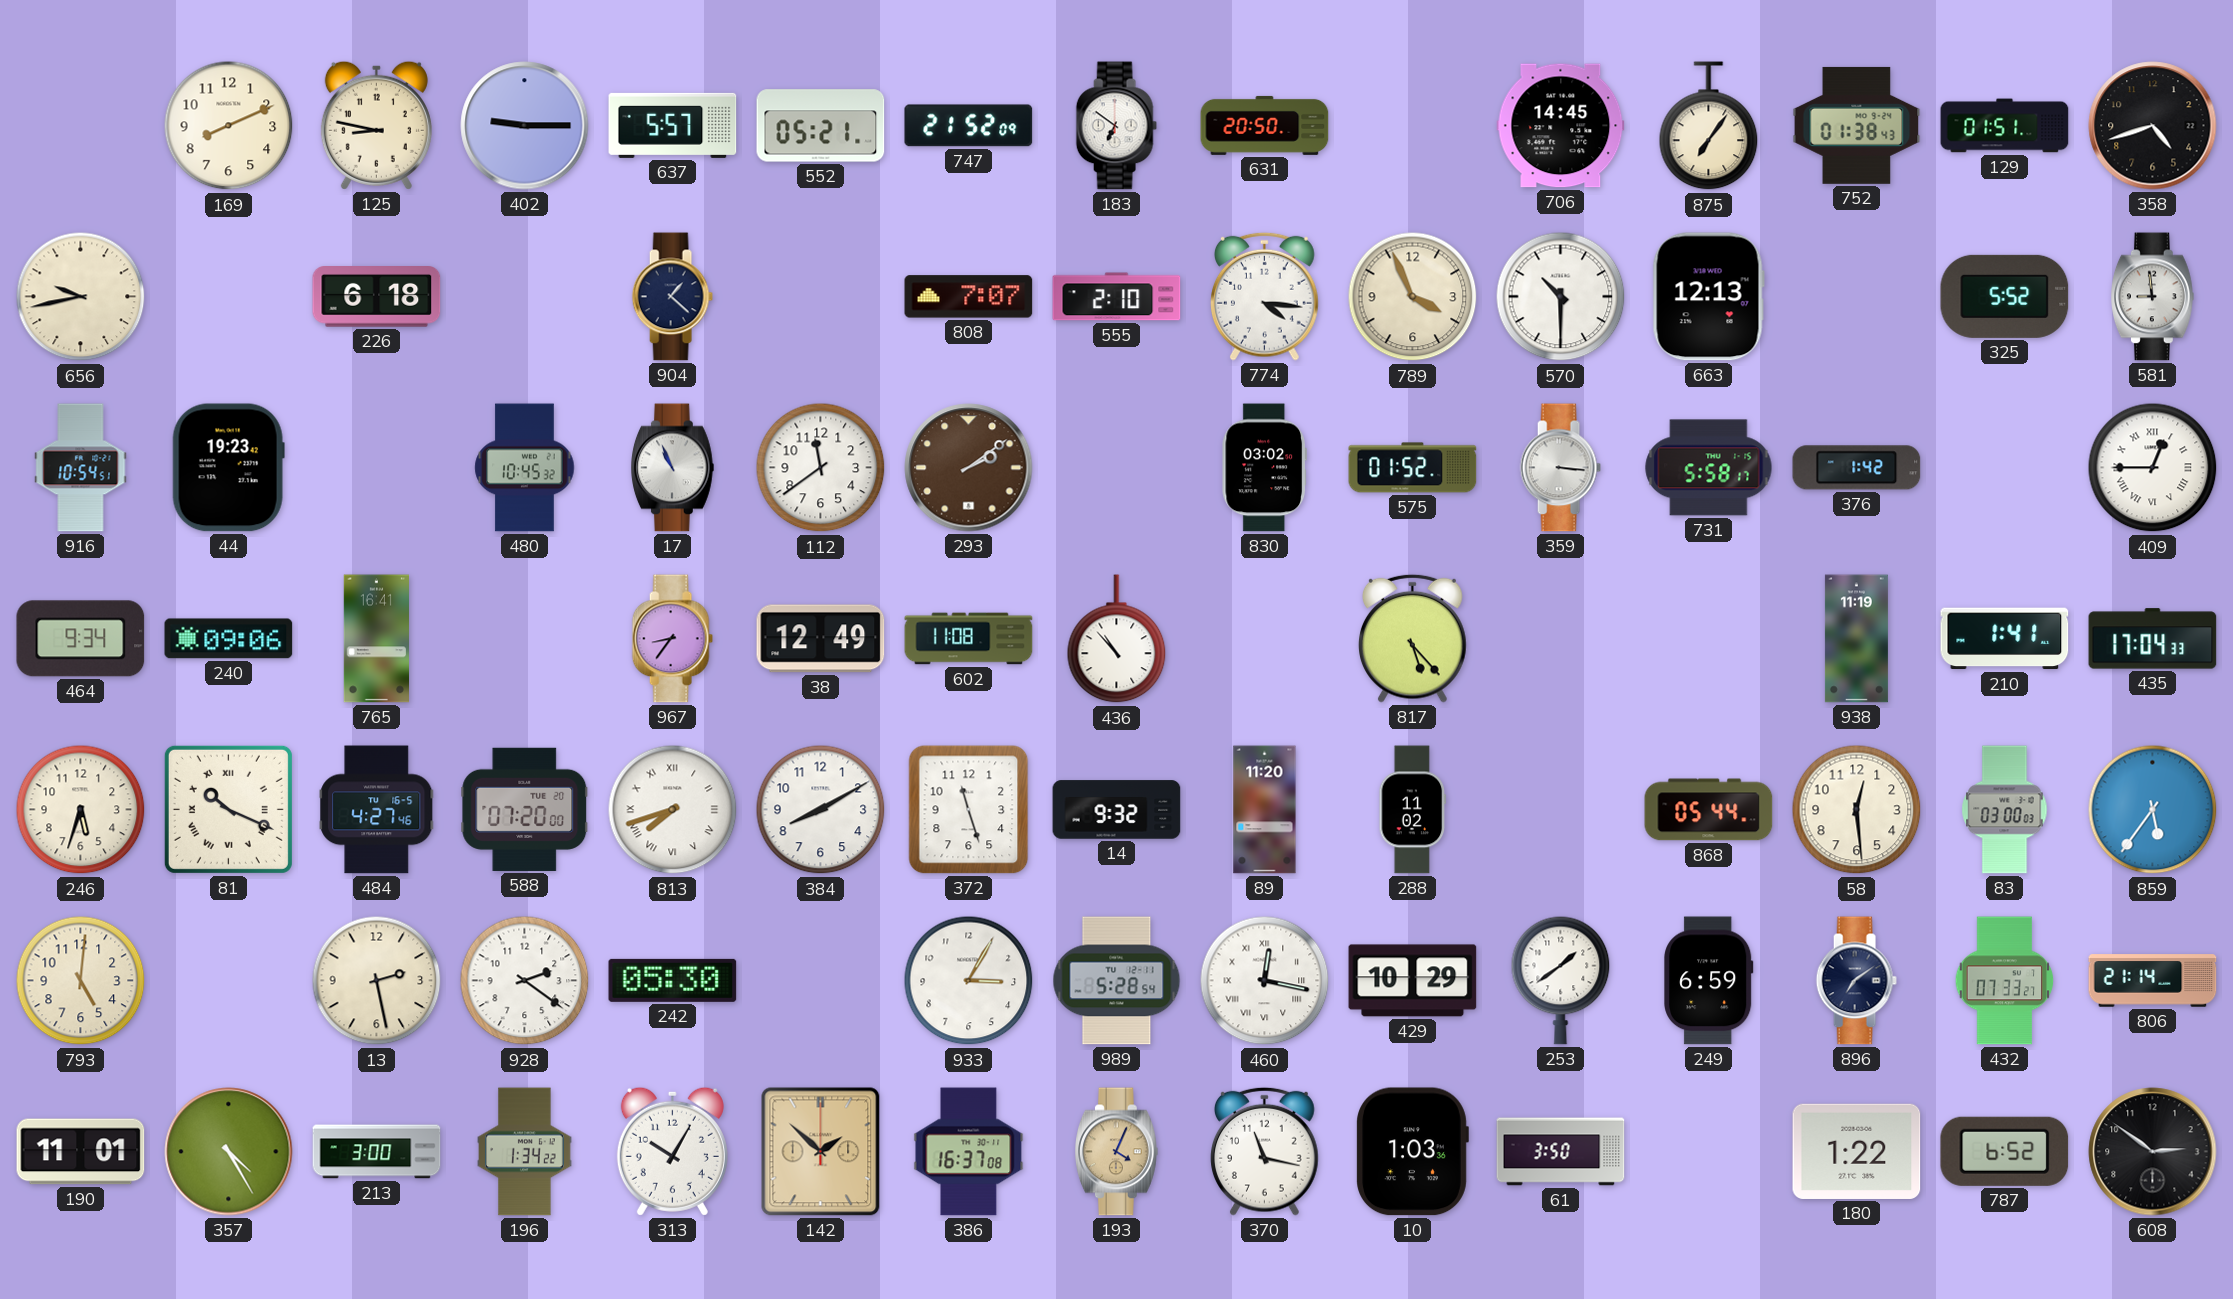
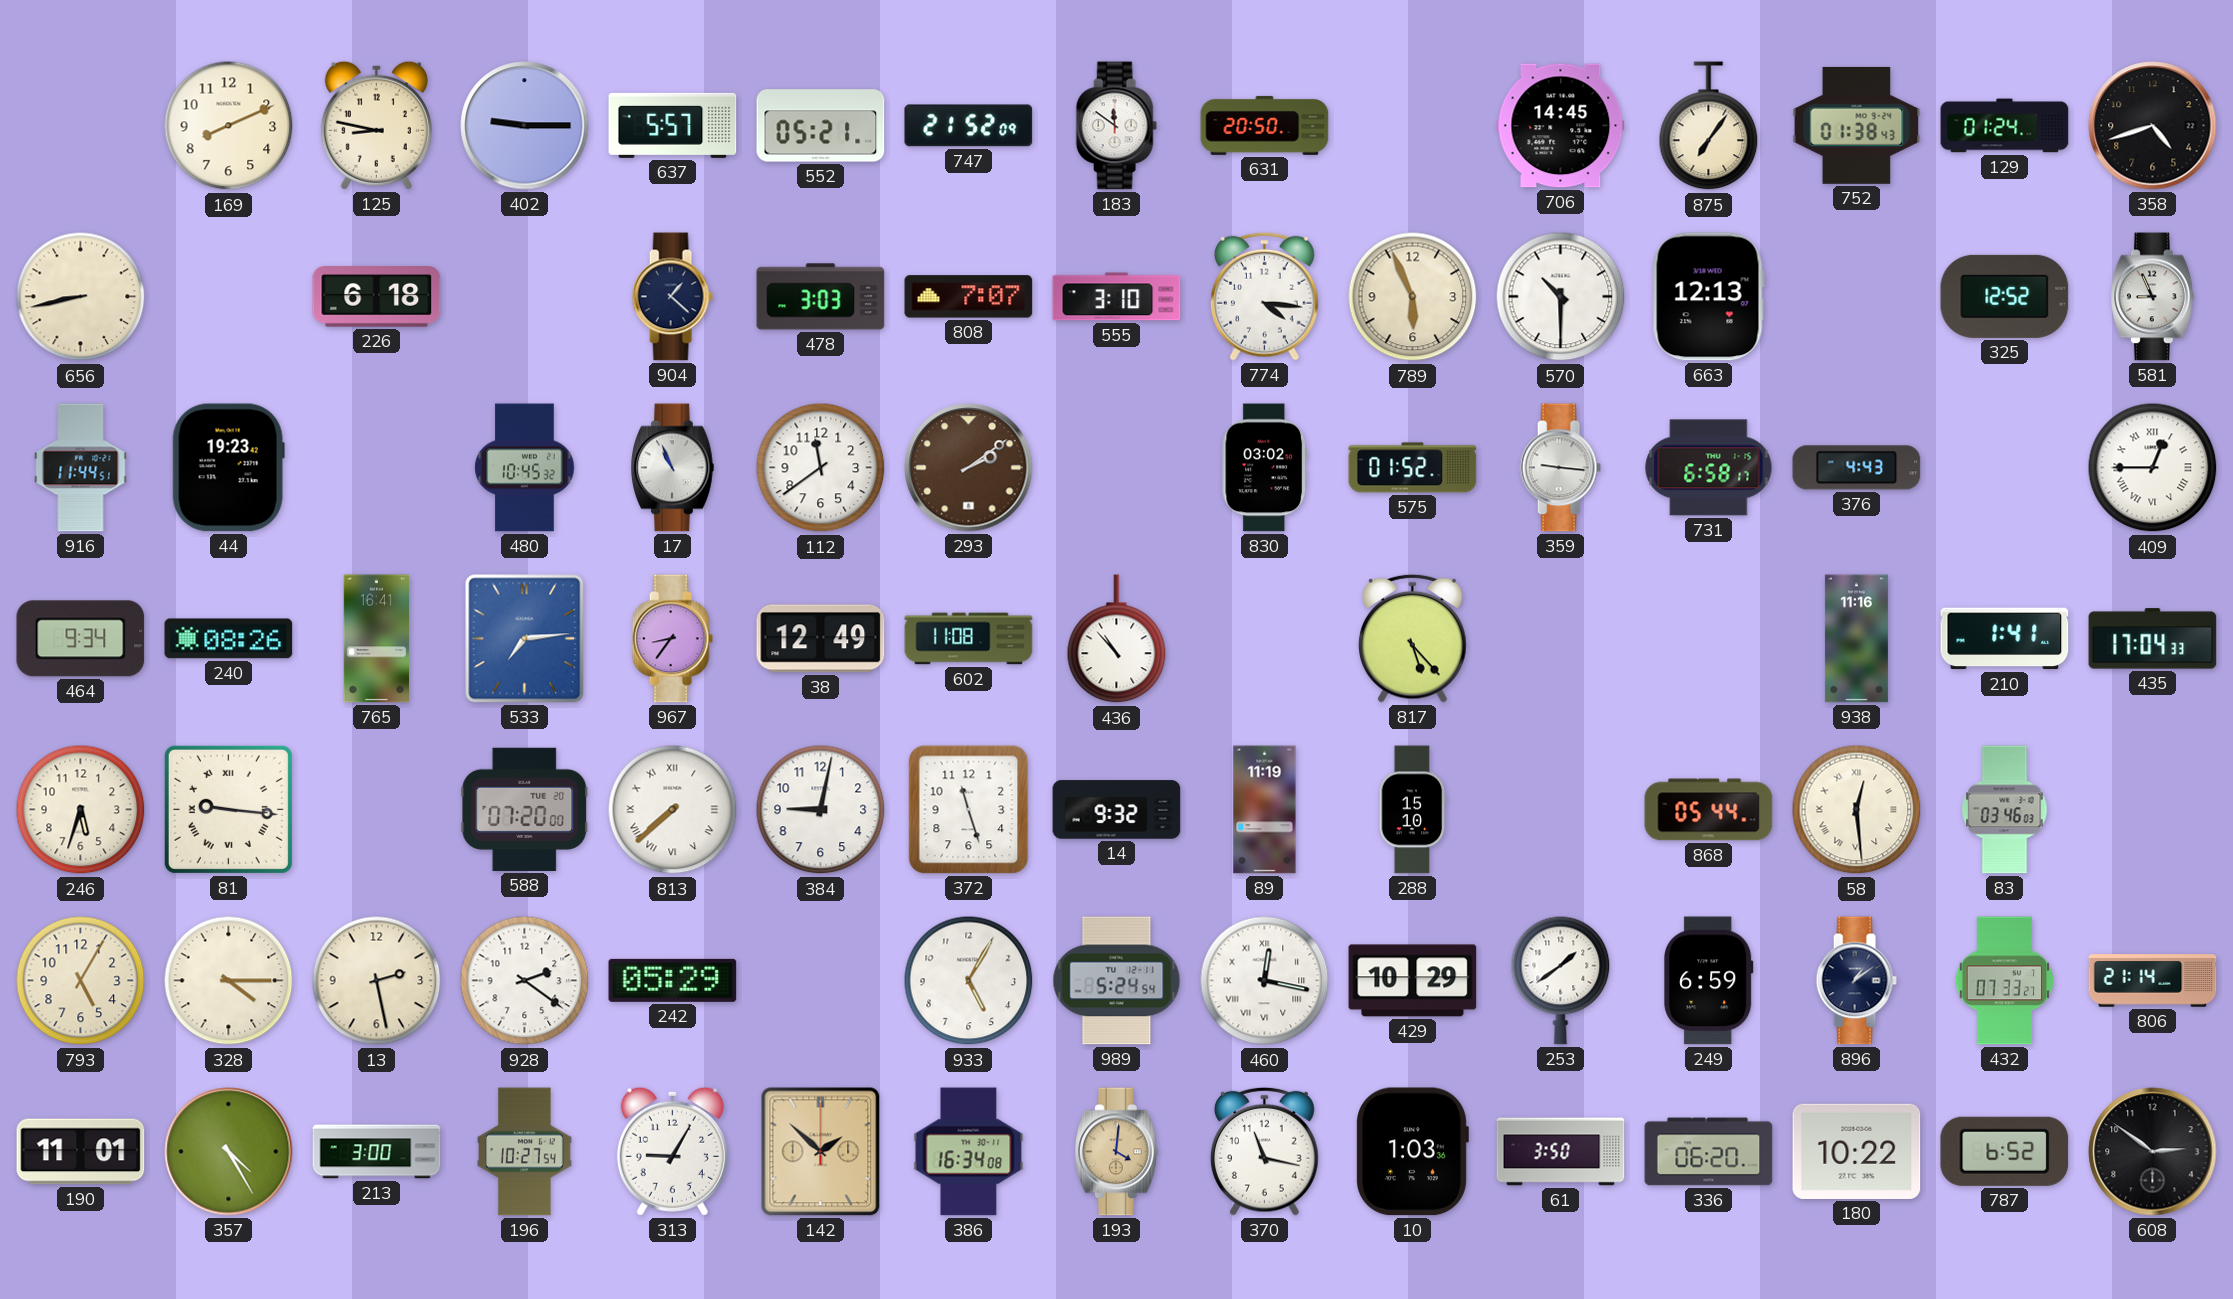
183: 6:51 -> 11:51
129: 01:51 -> 01:24
656: 9:43 -> 8:43
478: none -> 3:03
555: 2:10 -> 3:10
789: 3:56 -> 5:56
325: 5:52 -> 12:52
581: 8:59 -> 8:56
916: 10:54 -> 11:44
359: 3:16 -> 9:16
731: 5:58 -> 6:58
376: 1:42 -> 4:43
240: 09:06 -> 08:26
533: none -> 7:14
938: 11:19 -> 11:16
81: 10:19 -> 9:16
484: 4:27 -> none
813: 7:42 -> 7:38
384: 8:10 -> 9:02
89: 11:20 -> 11:19
288: 11:02 -> 15:10
58 numerals: Arabic -> Roman
83: 03:00 -> 03:46
859: 5:36 -> none
793: 5:01 -> 5:05
328: none -> 4:15
242: 05:30 -> 05:29
933: 3:05 -> 5:05
989: 5:28 -> 5:24
896: 7:09 -> 1:09
196: 1:34 -> 10:27
313: 10:05 -> 9:05
386: 16:37 -> 16:34
193: 4:04 -> 4:01
336: none -> 06:20
180: 1:22 -> 10:22
